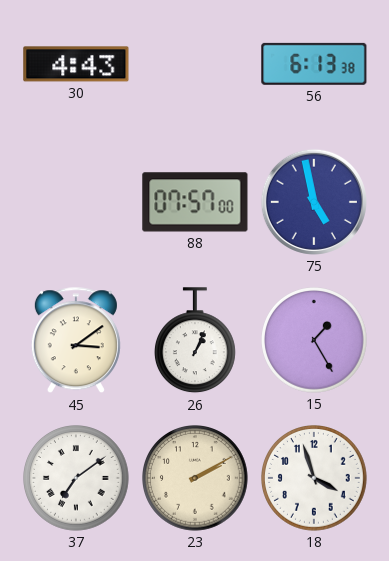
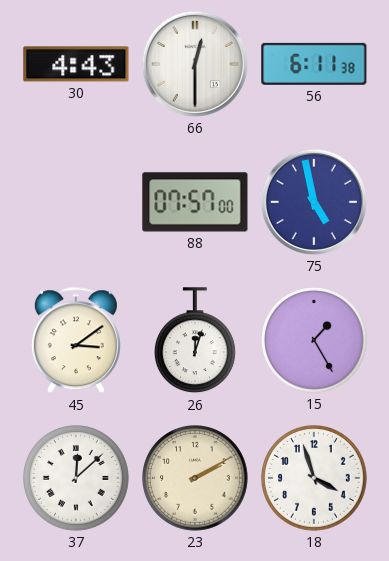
66: none -> 12:30
56: 6:13 -> 6:11
26: 1:04 -> 12:03
37: 7:09 -> 12:08
